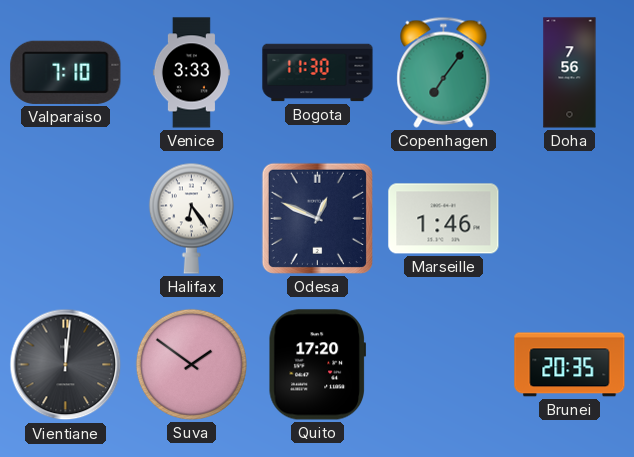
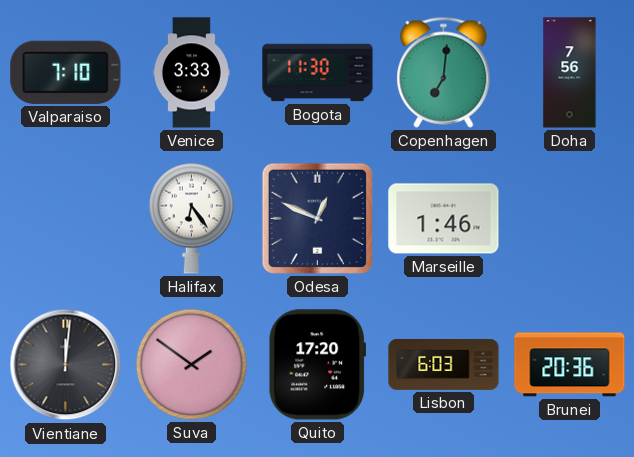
Copenhagen: 7:06 -> 7:01
Lisbon: none -> 6:03
Brunei: 20:35 -> 20:36
